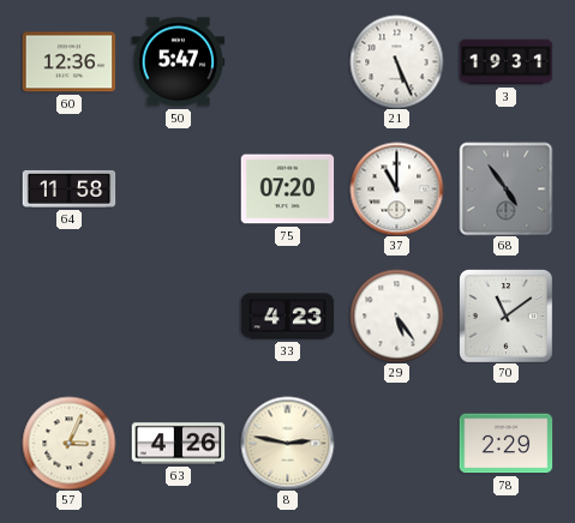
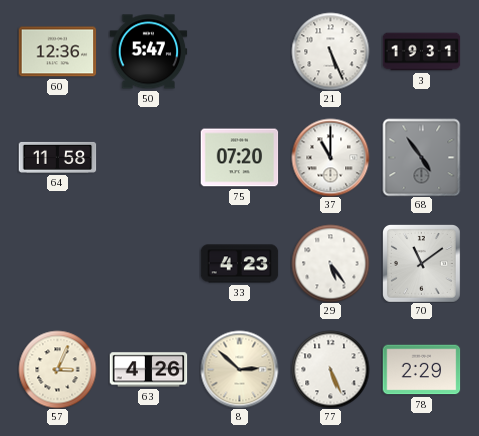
8: 2:47 -> 2:52
77: none -> 5:26
